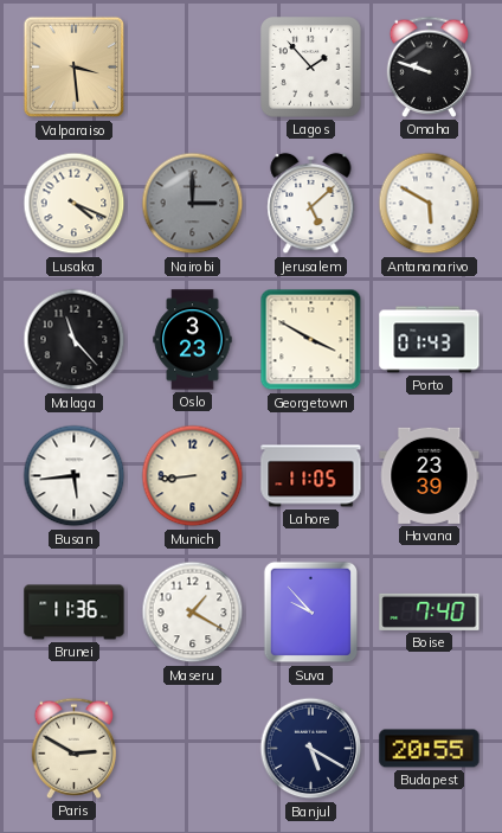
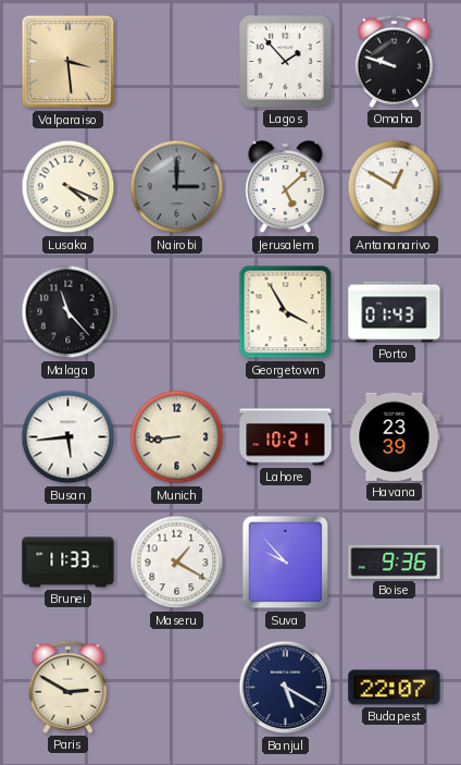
Antananarivo: 5:50 -> 12:50
Oslo: 3:23 -> none
Georgetown: 3:50 -> 3:55
Lahore: 11:05 -> 10:21
Brunei: 11:36 -> 11:33
Boise: 7:40 -> 9:36
Budapest: 20:55 -> 22:07
